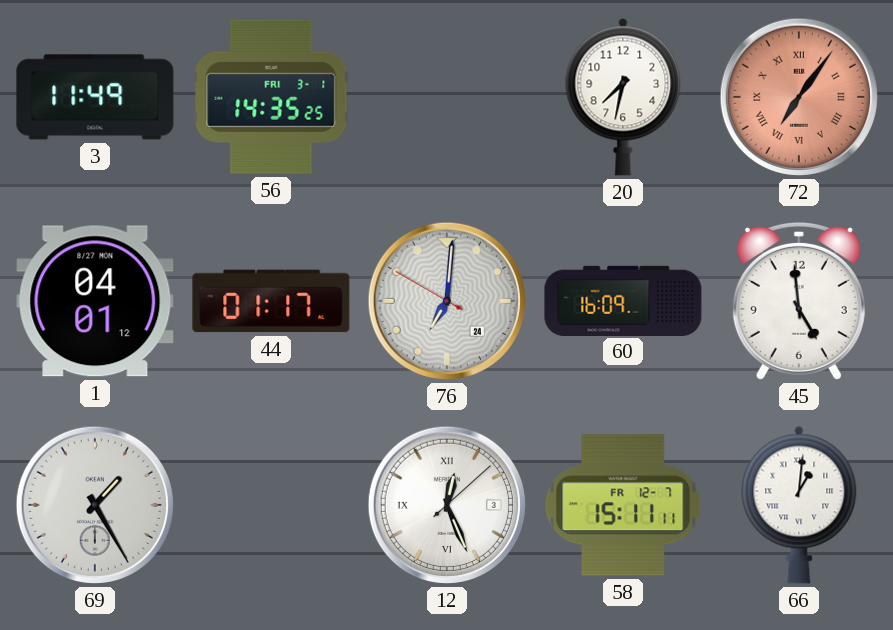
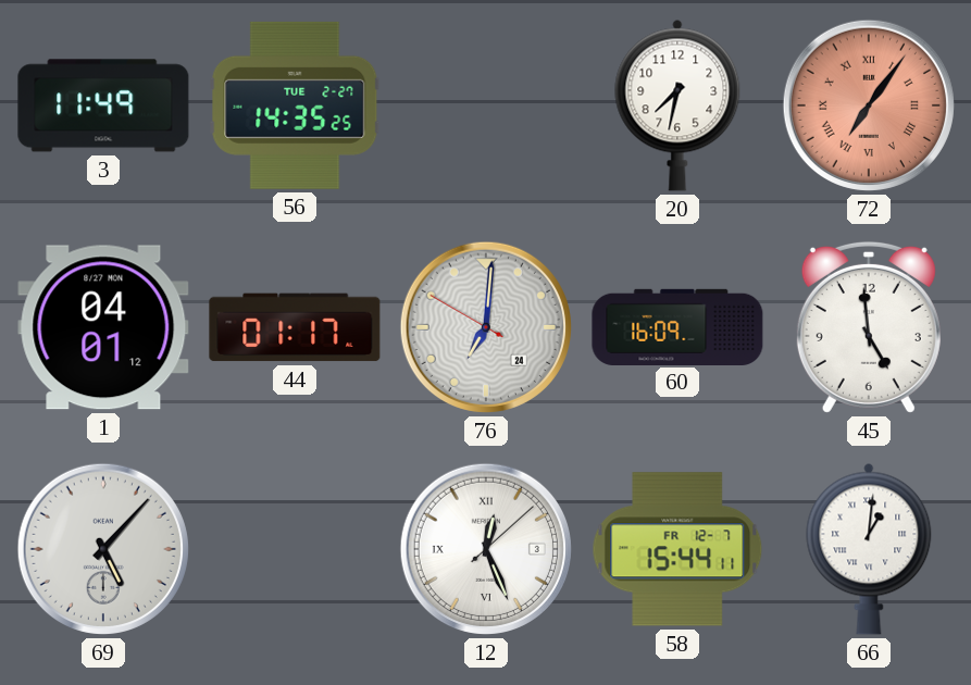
56 date: FRI 3-1 -> TUE 2-27
69: 1:25 -> 5:07
58: 15:11 -> 15:44
